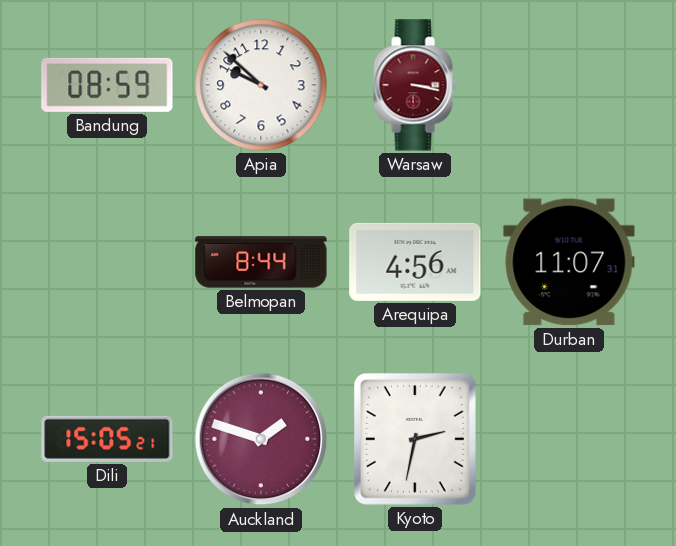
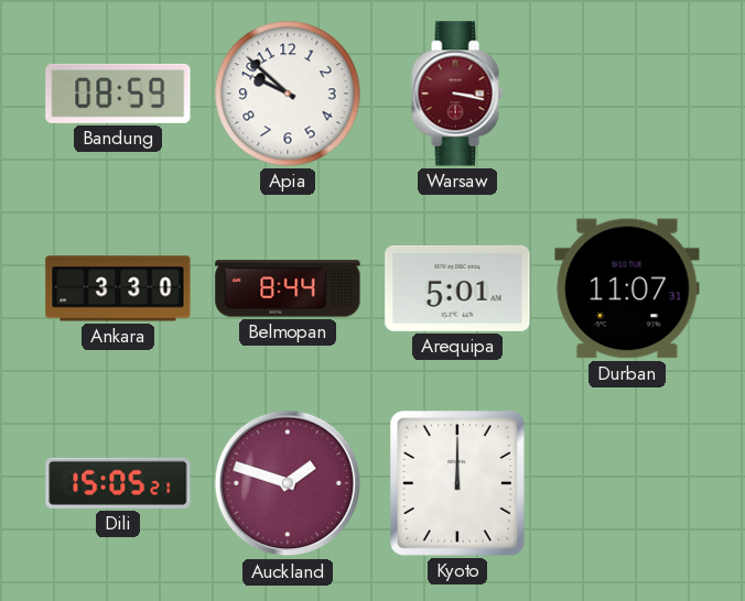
Ankara: none -> 3:30
Arequipa: 4:56 -> 5:01
Kyoto: 2:32 -> 12:00
